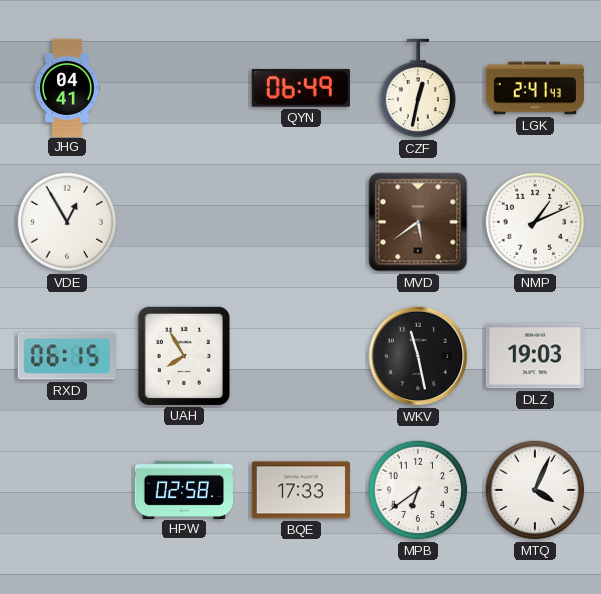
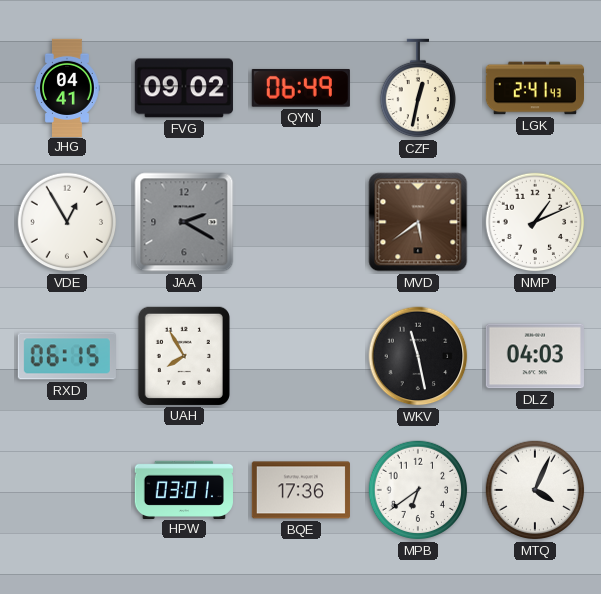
FVG: none -> 09:02
JAA: none -> 2:20
DLZ: 19:03 -> 04:03
HPW: 02:58 -> 03:01
BQE: 17:33 -> 17:36
